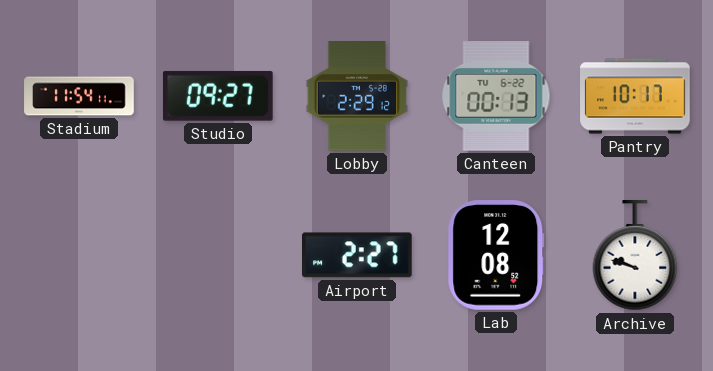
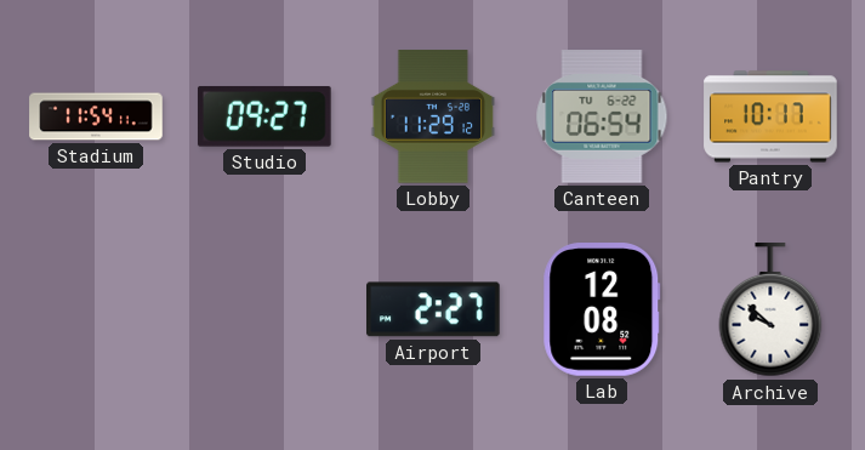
Lobby: 2:29 -> 11:29
Canteen: 00:13 -> 06:54
Archive: 9:48 -> 9:52
